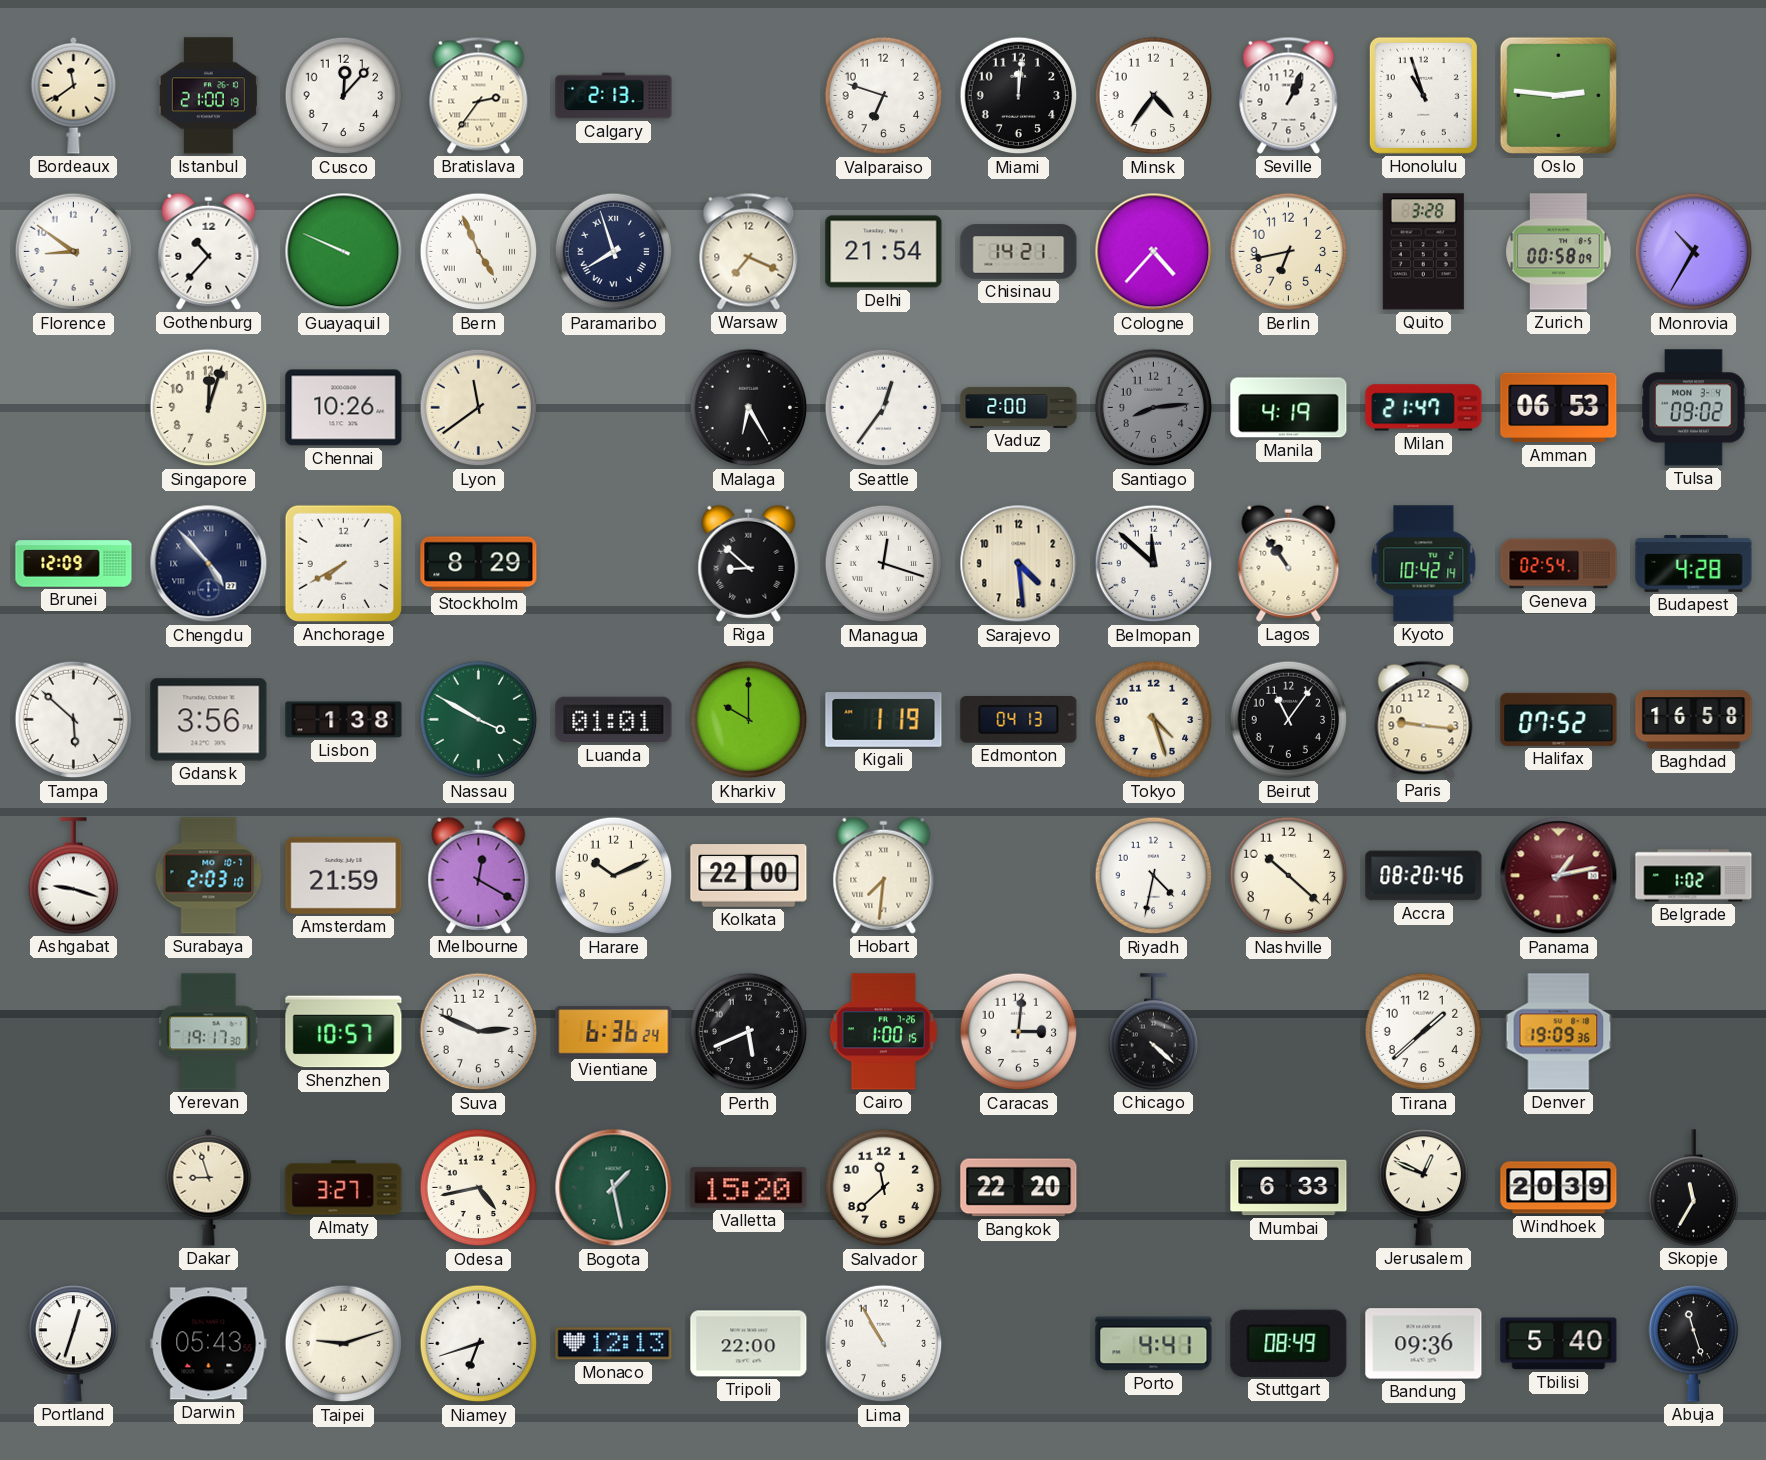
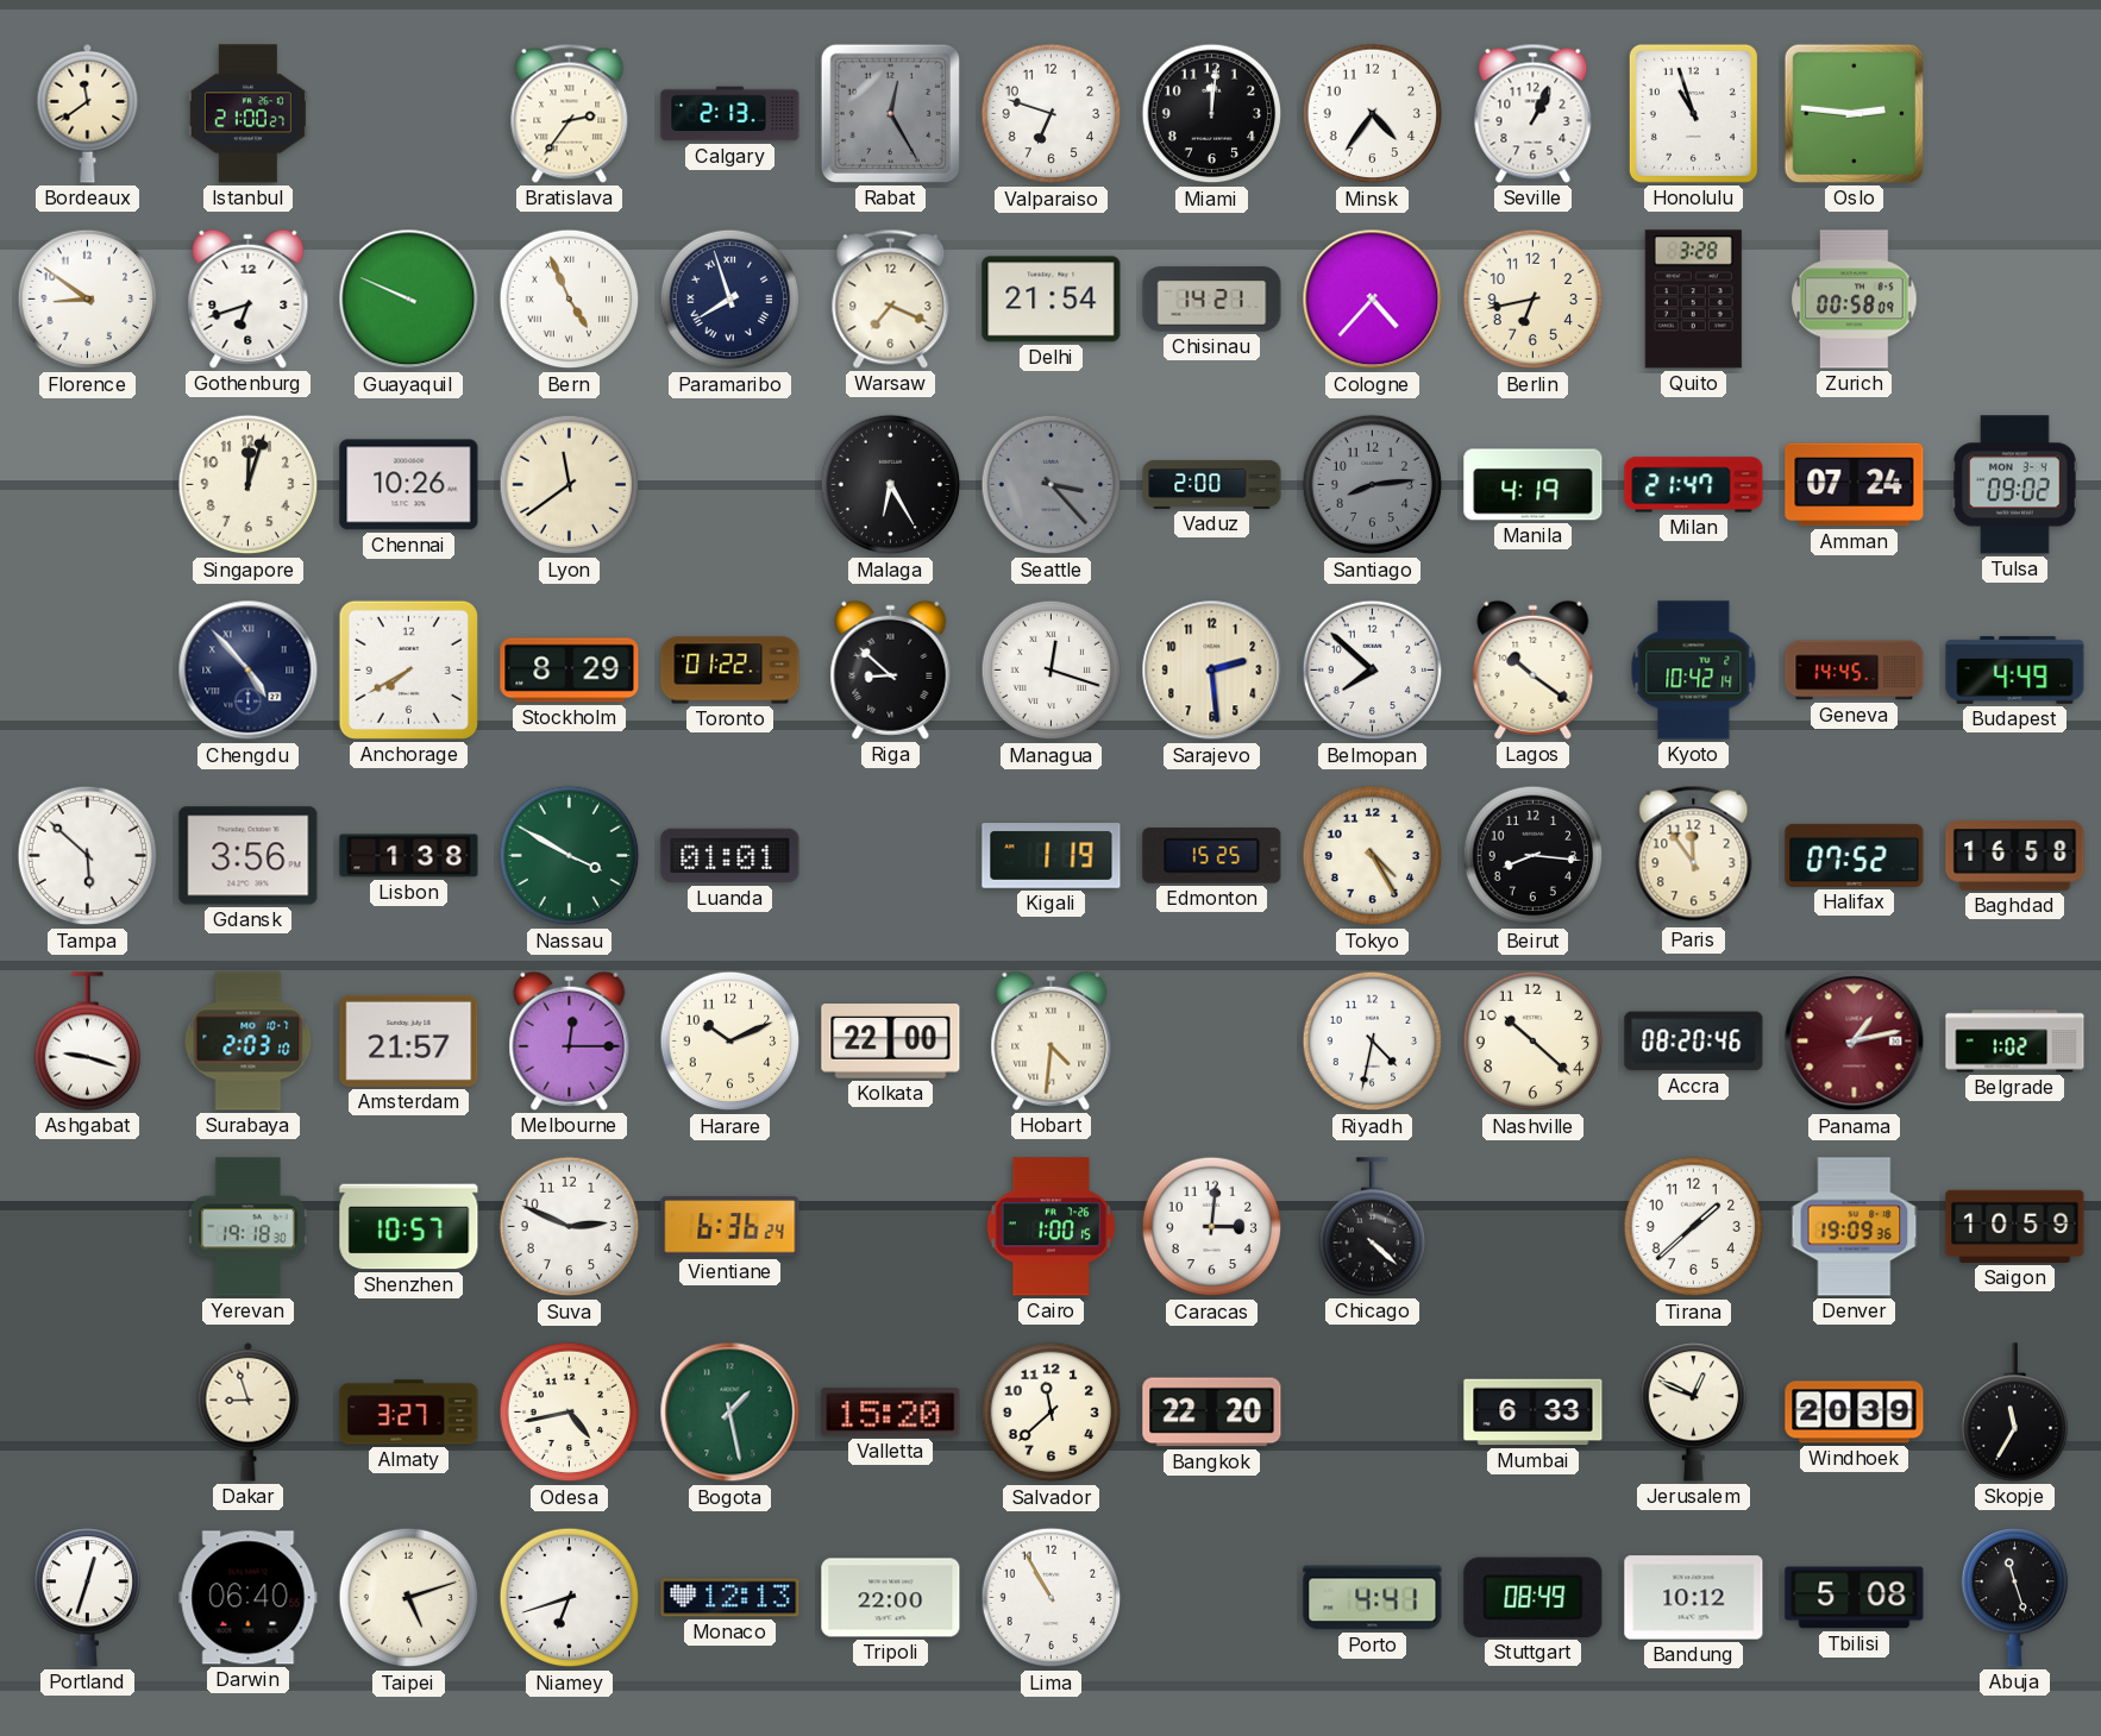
Istanbul: 21:00:19 -> 21:00:27
Cusco: 12:07 -> none
Rabat: none -> 12:25
Gothenburg: 10:37 -> 6:42
Monrovia: 10:35 -> none
Seattle: 12:36 -> 3:23
Seattle dial: white -> grey
Amman: 06:53 -> 07:24
Brunei: 12:09 -> none
Toronto: none -> 01:22
Sarajevo: 4:29 -> 2:29
Belmopan: 11:52 -> 7:52
Lagos: 10:54 -> 10:21
Geneva: 02:54 -> 14:45
Budapest: 4:28 -> 4:49
Kharkiv: 10:00 -> none
Edmonton: 04:13 -> 15:25
Tokyo: 4:27 -> 4:25
Beirut: 11:06 -> 8:16
Paris: 9:16 -> 11:54
Amsterdam: 21:59 -> 21:57
Melbourne: 12:20 -> 12:15
Hobart: 7:31 -> 4:31
Yerevan: 19:17 -> 19:18
Perth: 5:41 -> none
Saigon: none -> 10:59
Darwin: 05:43 -> 06:40
Taipei: 9:12 -> 5:12
Bandung: 09:36 -> 10:12
Tbilisi: 5:40 -> 5:08
